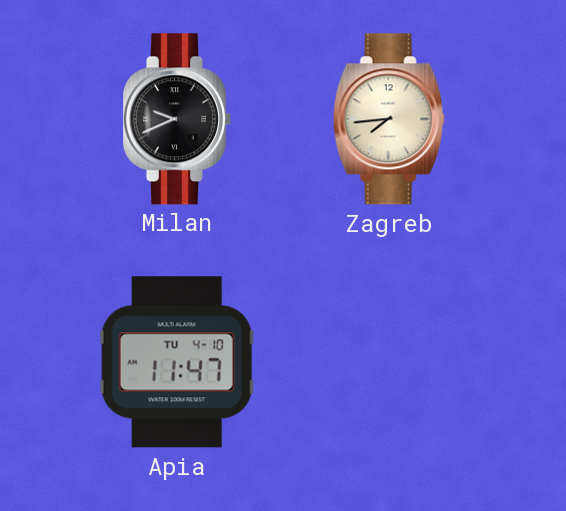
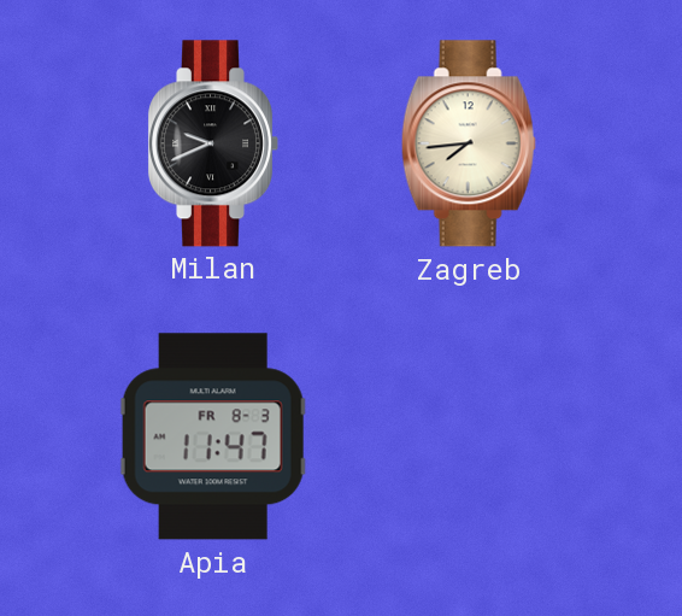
Apia date: TU 4-10 -> FR 8-3
